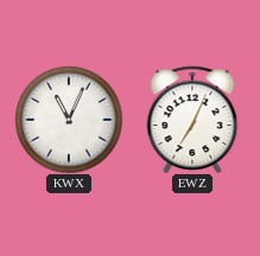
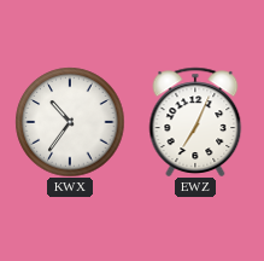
KWX: 11:04 -> 10:36
